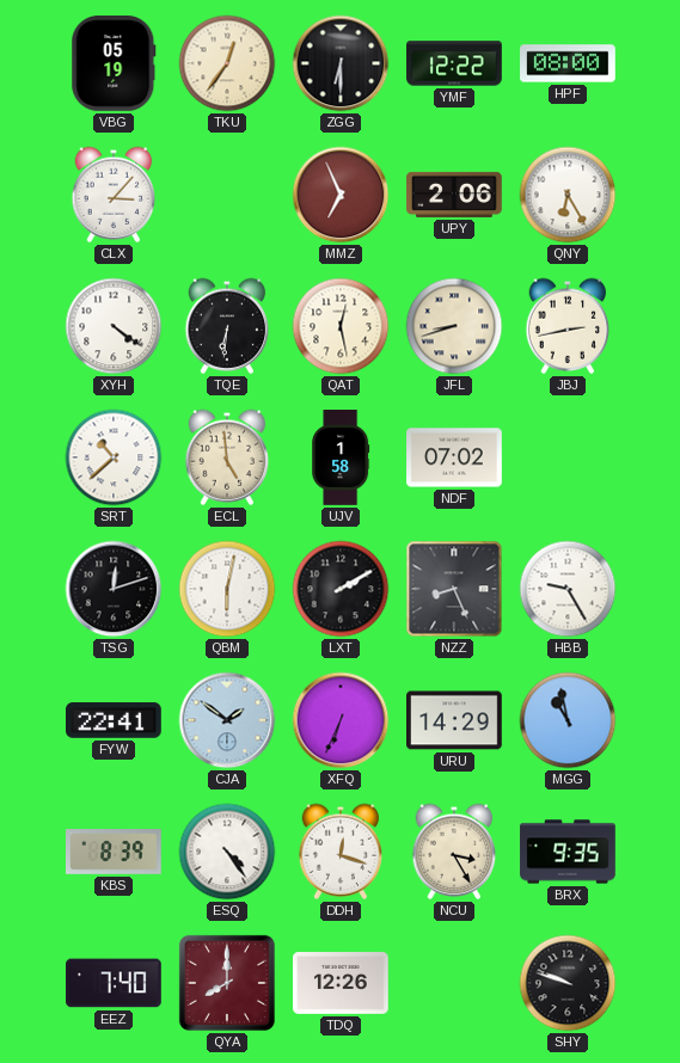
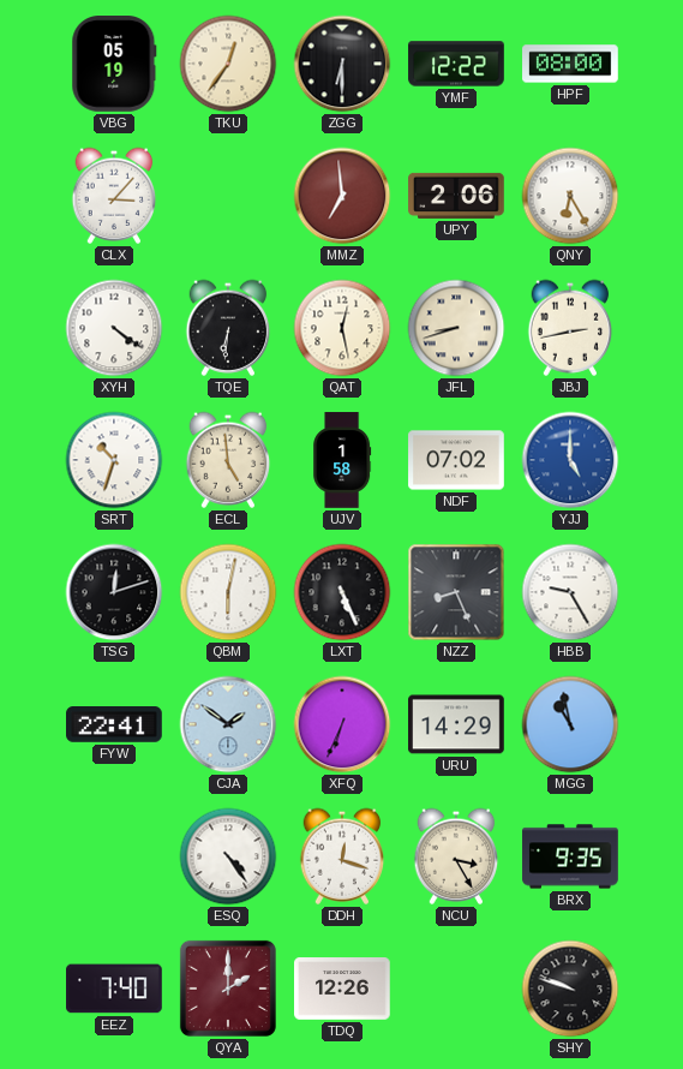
MMZ: 6:56 -> 6:59
SRT: 10:38 -> 10:33
YJJ: none -> 5:00
LXT: 2:10 -> 5:26
KBS: 8:39 -> none
QYA: 8:00 -> 2:00
